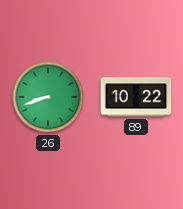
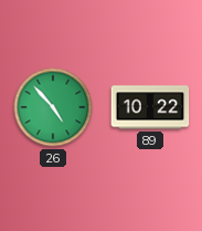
26: 8:42 -> 4:53
